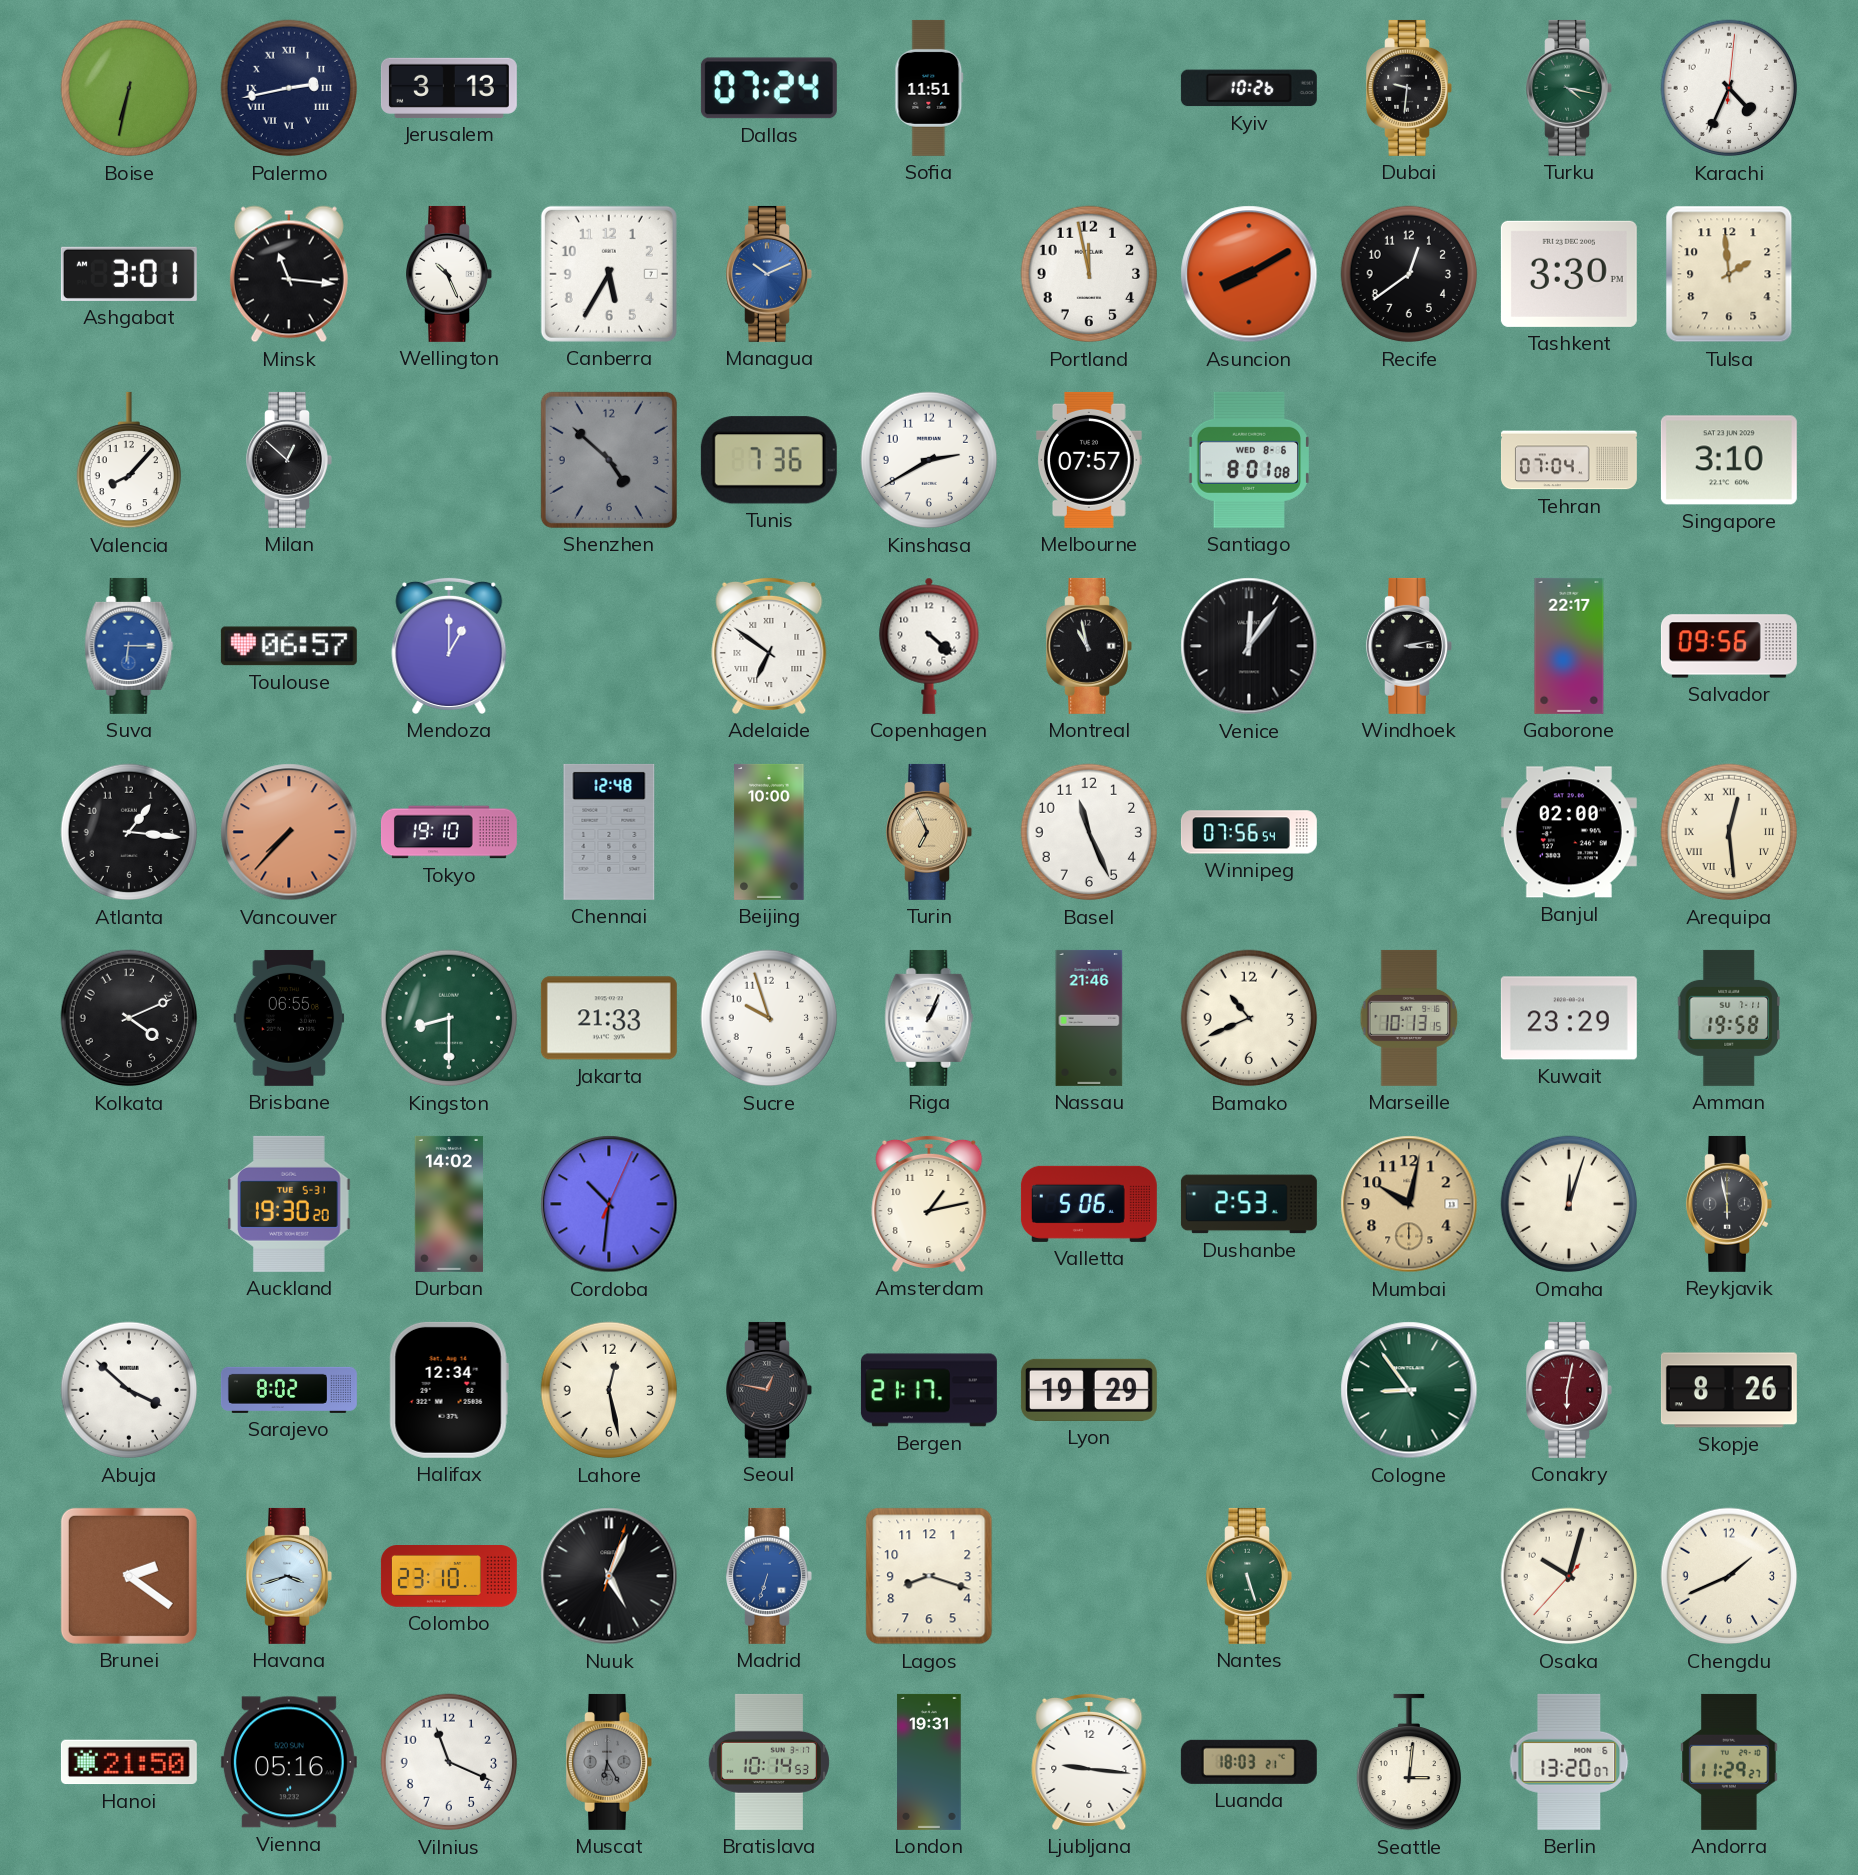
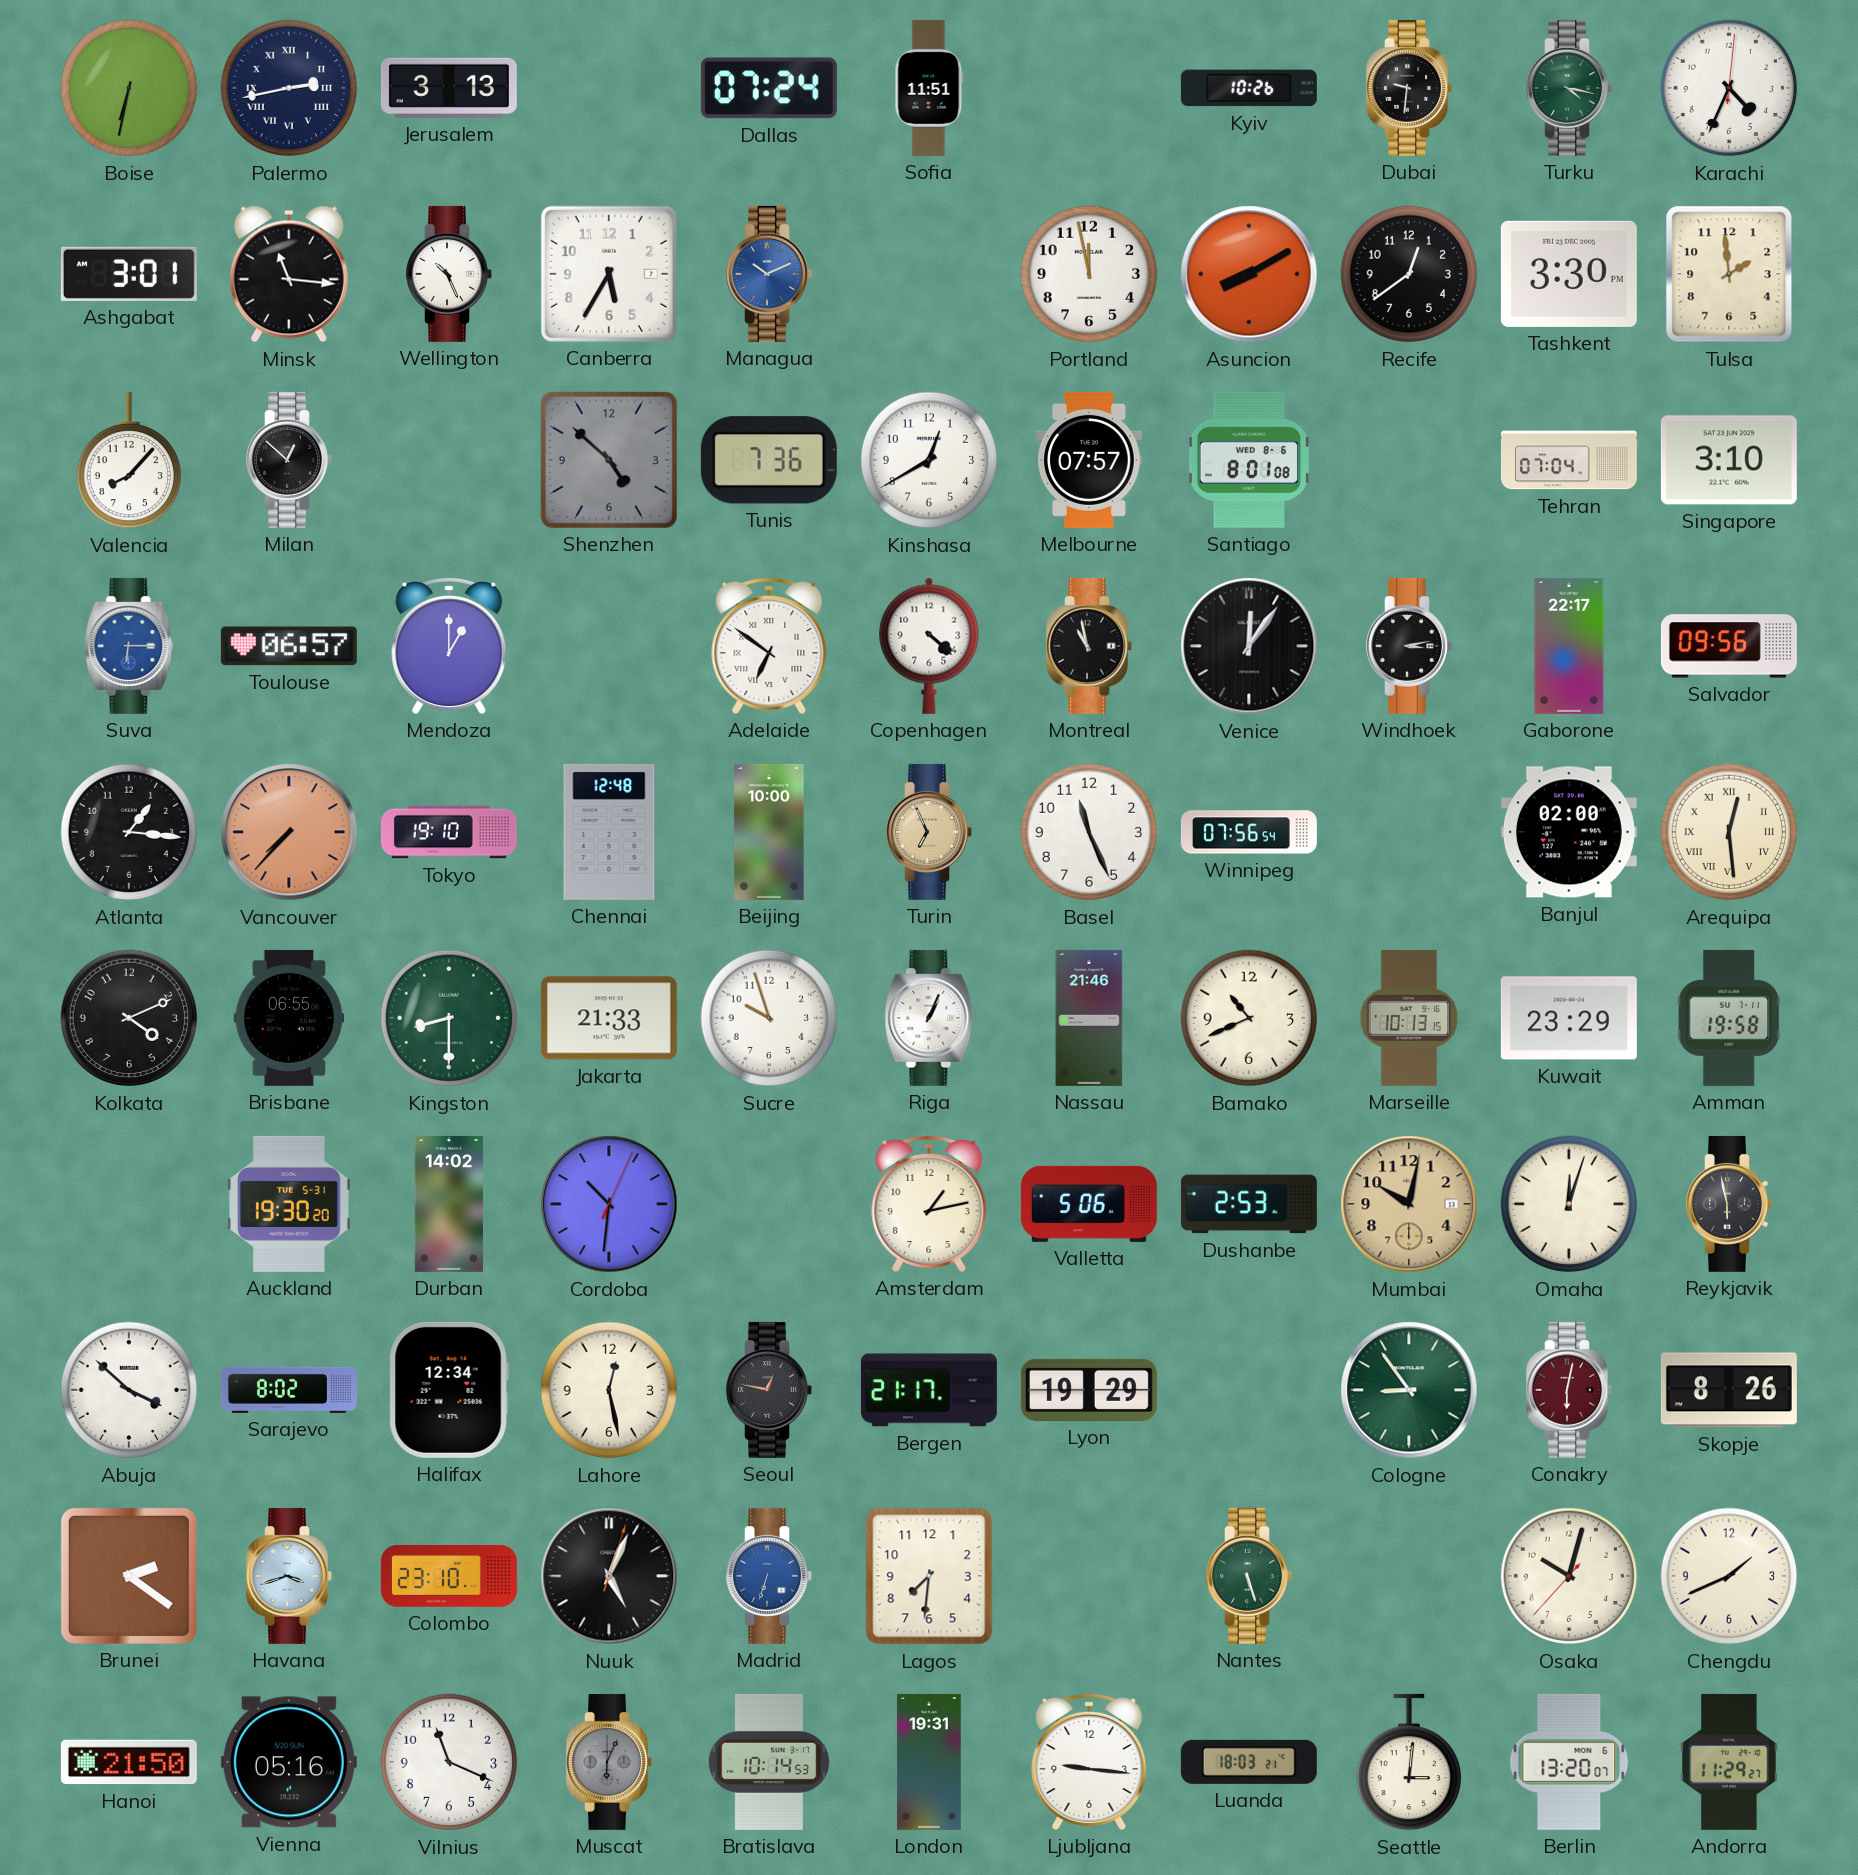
Kinshasa: 2:40 -> 12:40
Lagos: 8:18 -> 7:31
Muscat: 6:25 -> 6:04
